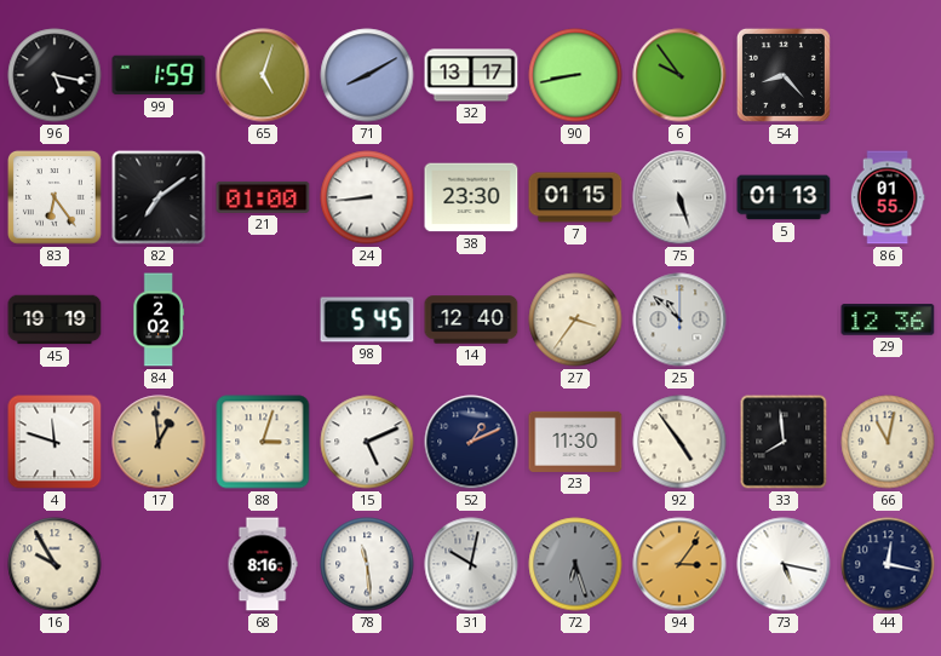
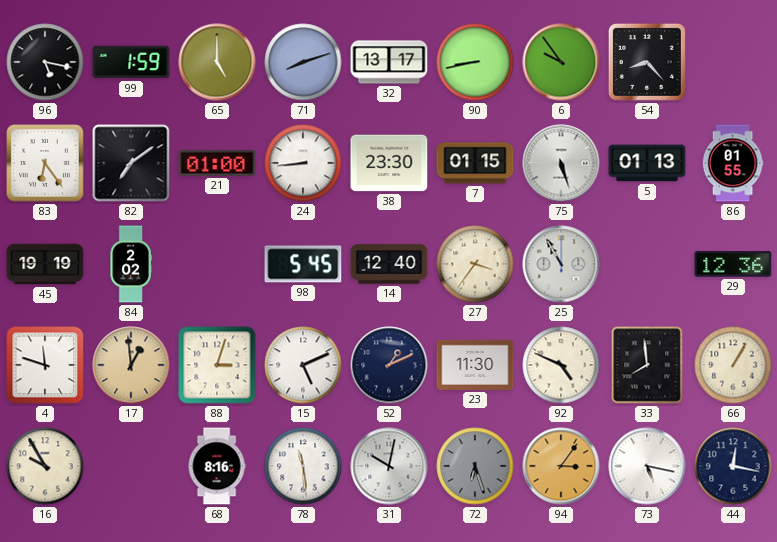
65: 5:03 -> 5:00
71: 8:10 -> 8:12
25: 10:52 -> 10:55
92: 4:54 -> 4:49
66: 11:02 -> 1:05
